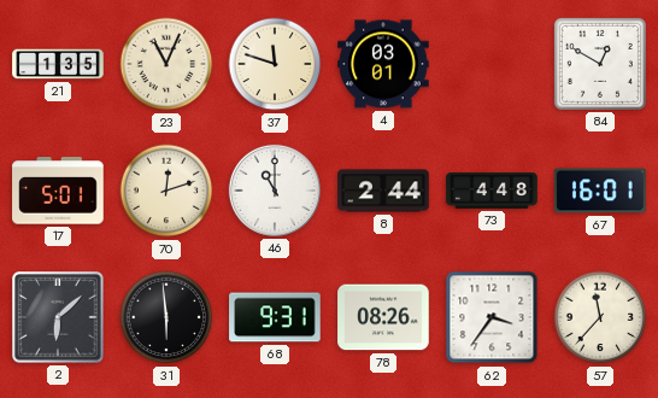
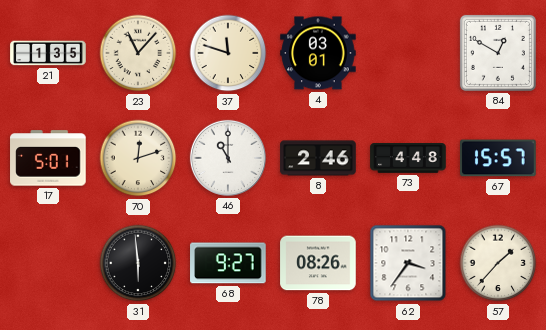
23: 11:04 -> 11:07
8: 2:44 -> 2:46
67: 16:01 -> 15:57
2: 6:08 -> none
68: 9:31 -> 9:27
57: 11:37 -> 1:37
